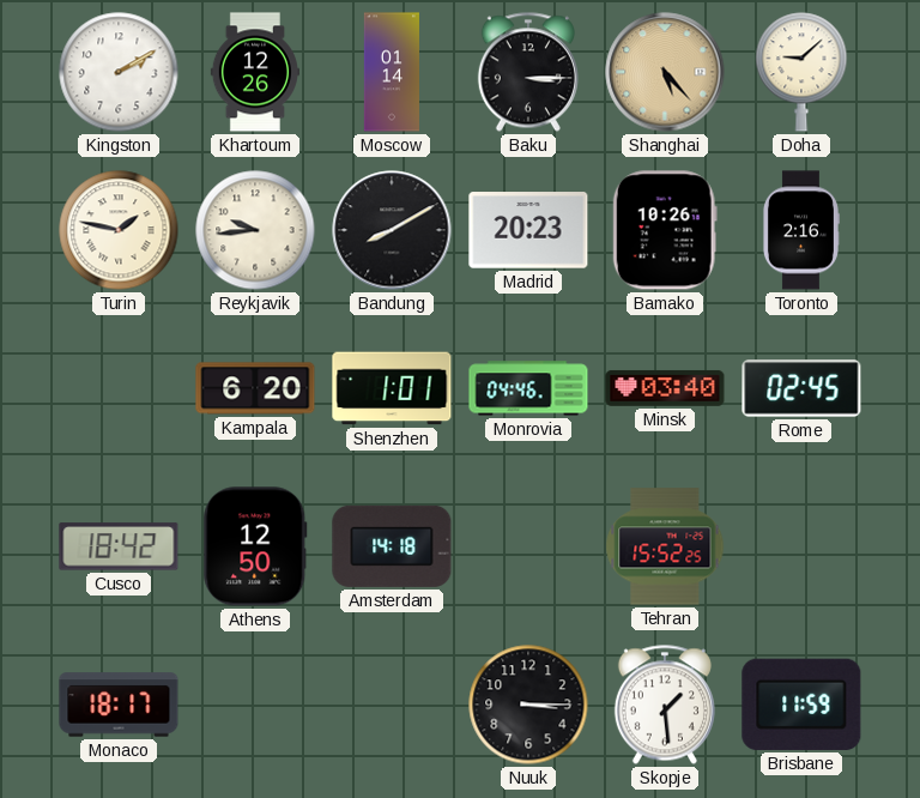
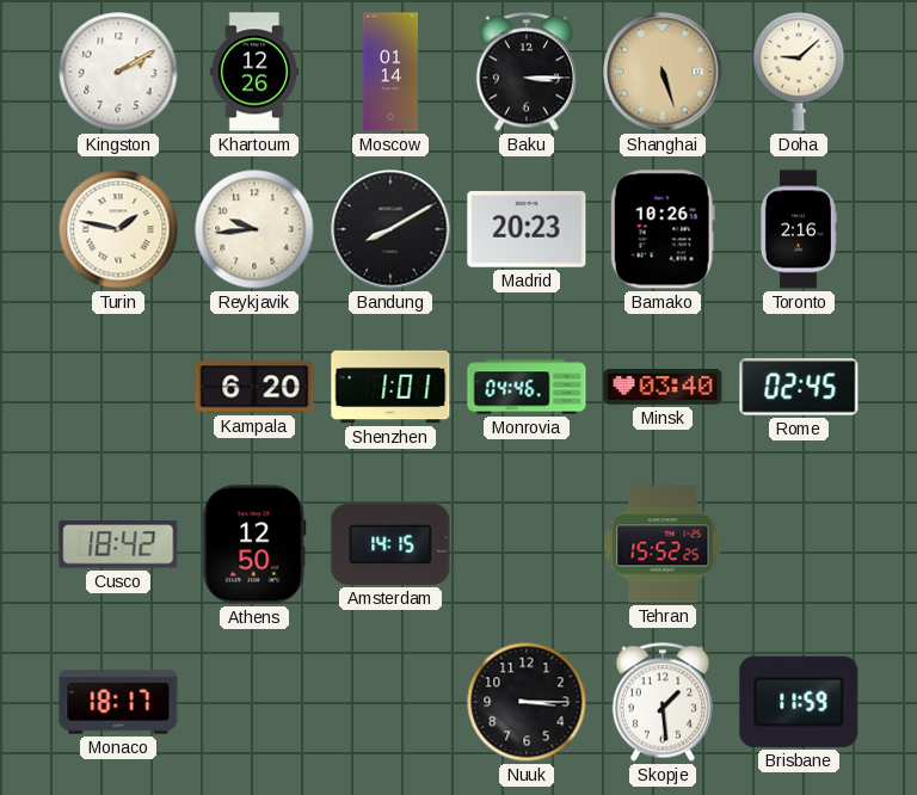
Shanghai: 5:23 -> 5:27
Amsterdam: 14:18 -> 14:15
